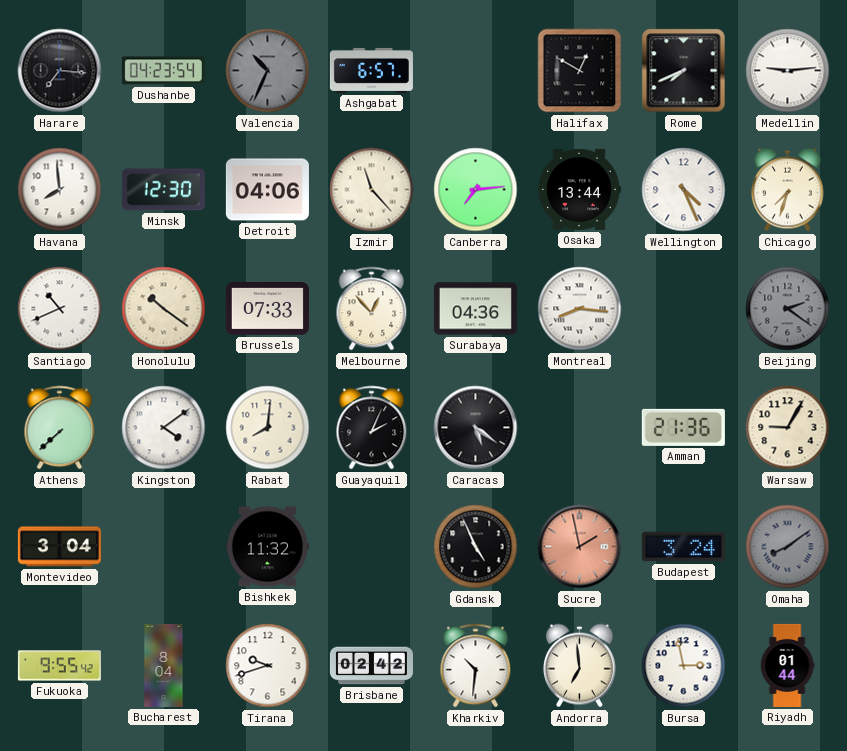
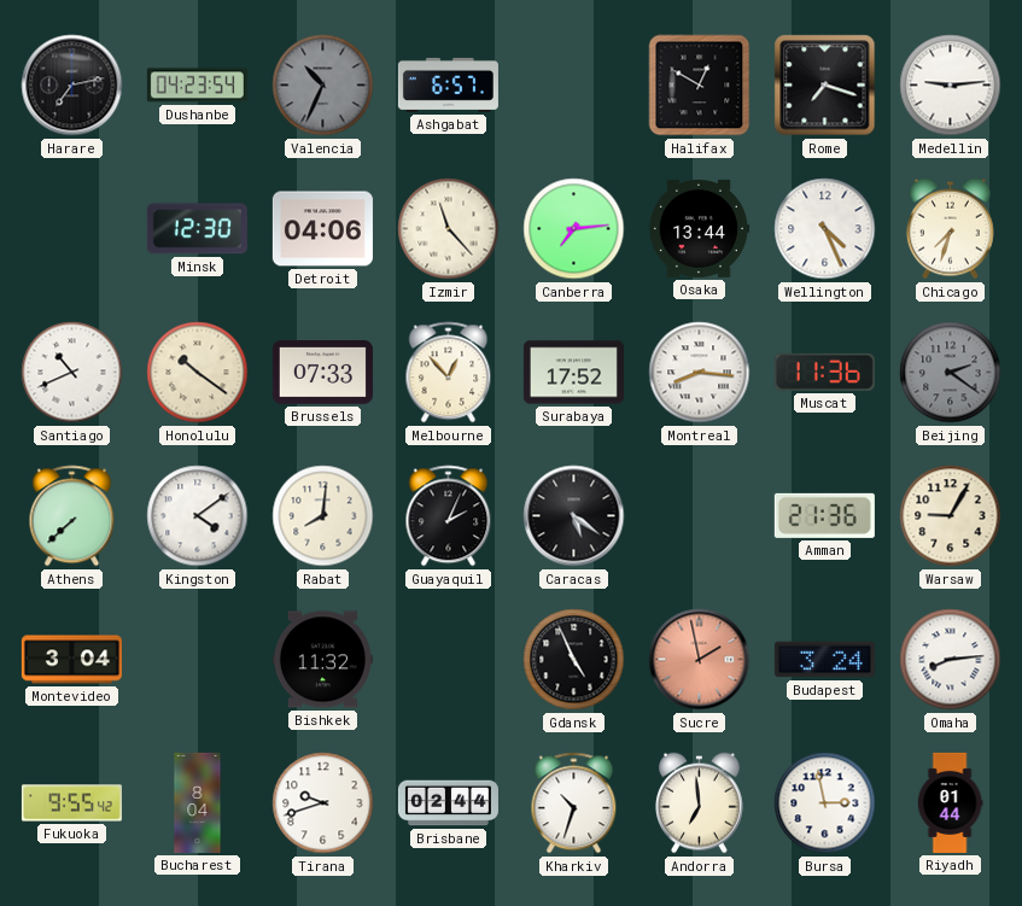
Harare: 7:16 -> 7:13
Rome: 7:41 -> 7:18
Havana: 7:59 -> none
Surabaya: 04:36 -> 17:52
Muscat: none -> 11:36
Omaha: 8:09 -> 8:14
Omaha dial: grey -> white
Brisbane: 02:42 -> 02:44
Kharkiv: 10:31 -> 10:33
